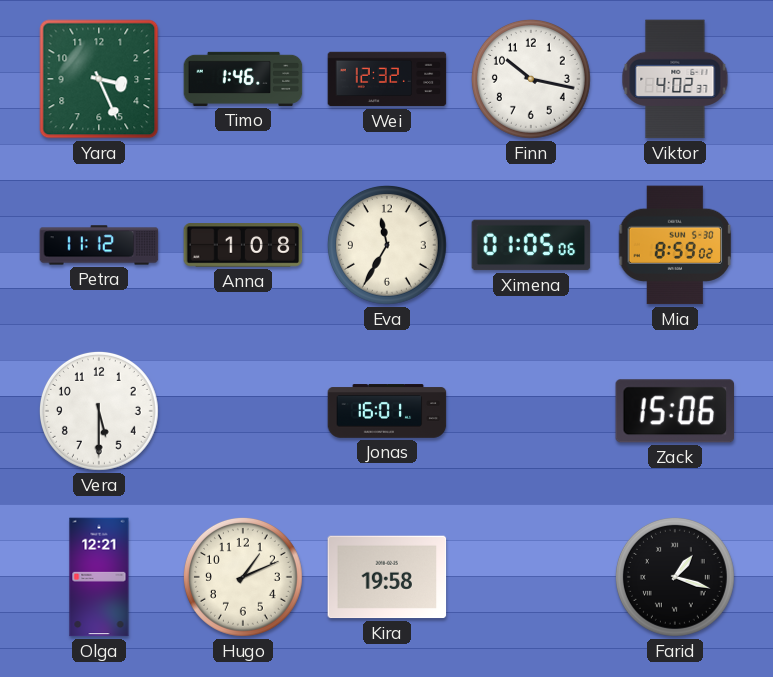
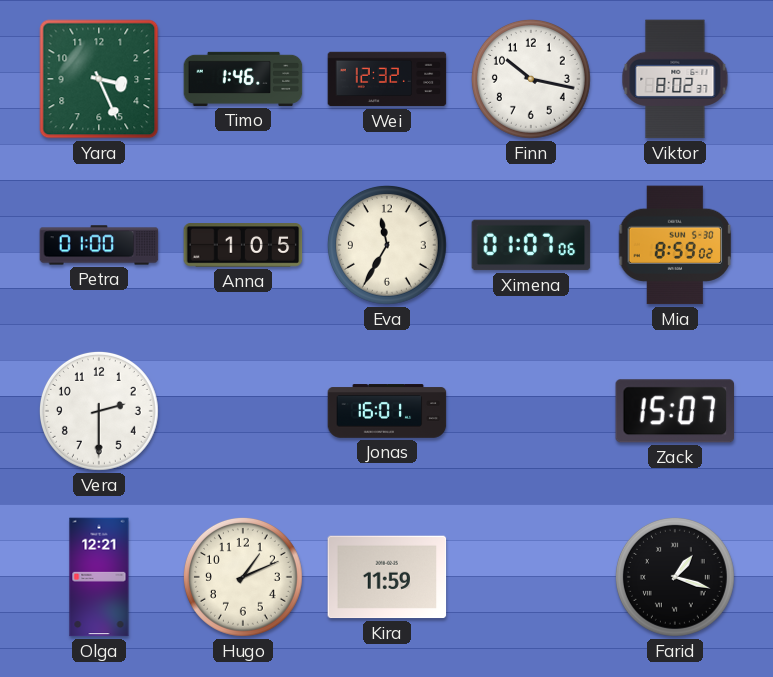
Viktor: 4:02 -> 8:02
Petra: 11:12 -> 01:00
Anna: 1:08 -> 1:05
Ximena: 01:05 -> 01:07
Vera: 5:30 -> 2:30
Zack: 15:06 -> 15:07
Kira: 19:58 -> 11:59
